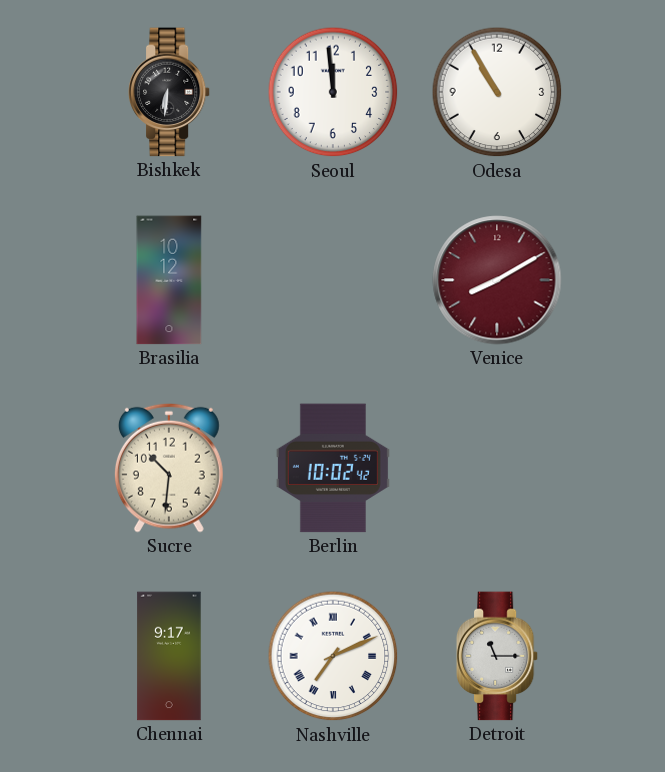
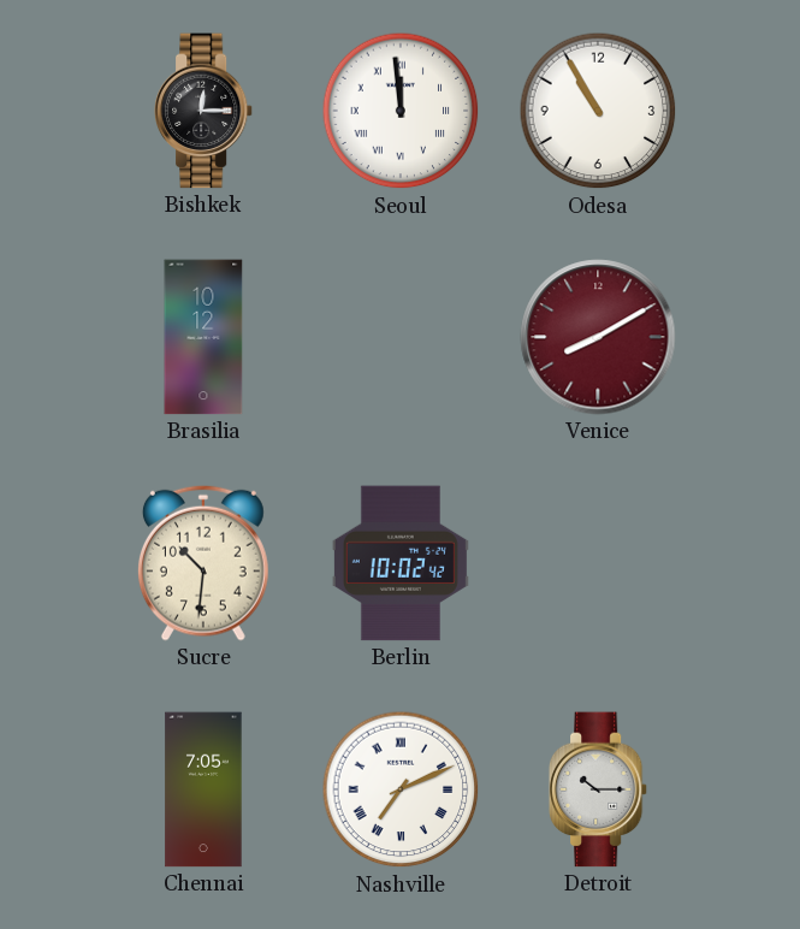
Bishkek: 6:31 -> 12:15
Seoul numerals: Arabic -> Roman
Chennai: 9:17 -> 7:05
Detroit: 11:15 -> 10:15
